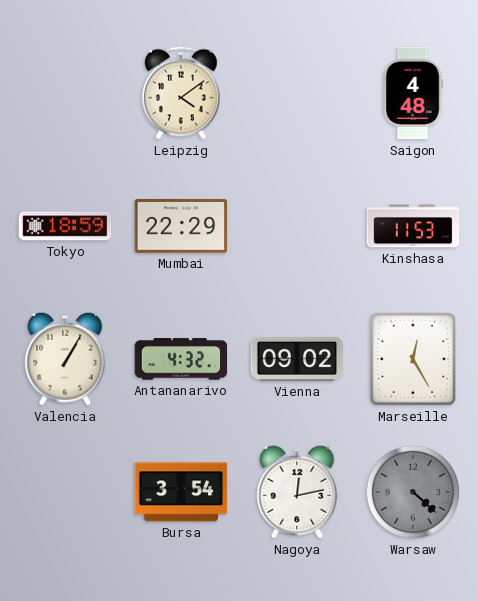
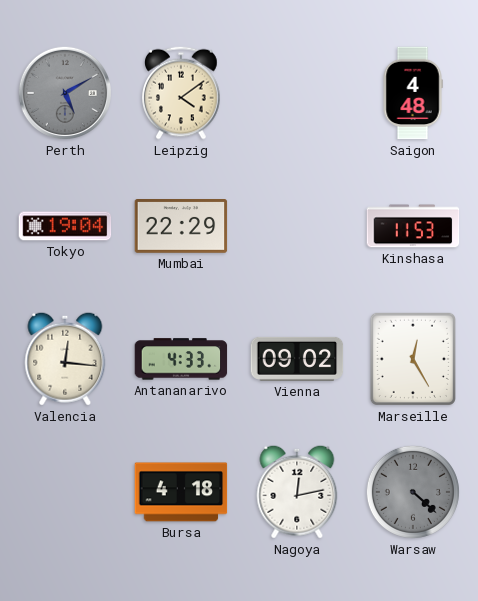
Perth: none -> 5:10
Tokyo: 18:59 -> 19:04
Valencia: 1:05 -> 12:16
Antananarivo: 4:32 -> 4:33
Bursa: 3:54 -> 4:18
